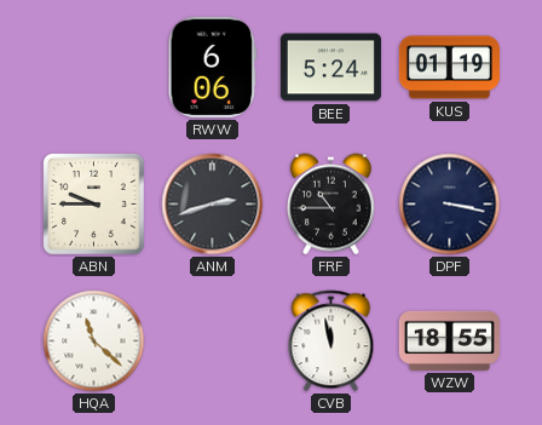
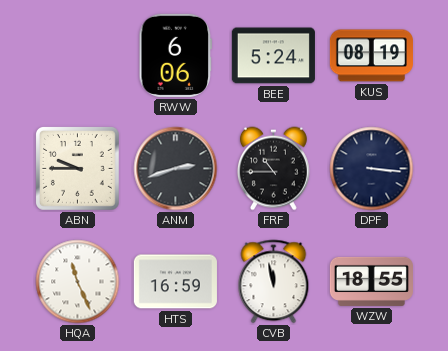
KUS: 01:19 -> 08:19
DPF: 3:17 -> 3:16
HQA: 11:22 -> 11:26
HTS: none -> 16:59
